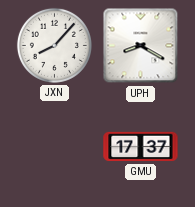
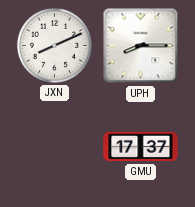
JXN: 8:07 -> 8:11
UPH: 8:20 -> 8:15
